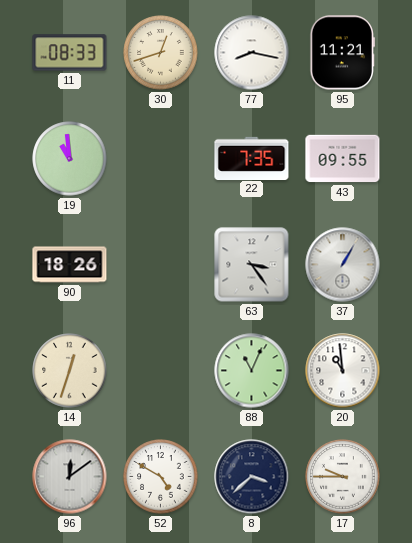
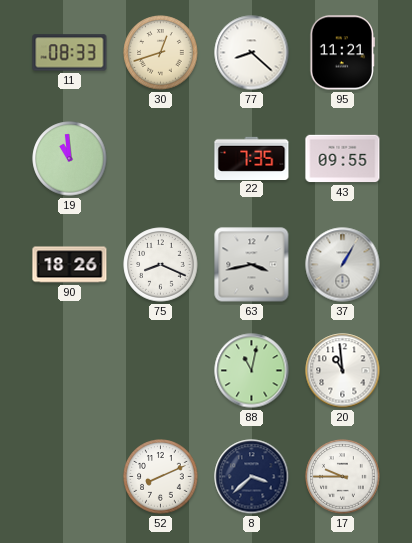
77: 8:17 -> 8:22
75: none -> 8:19
63: 3:24 -> 3:43
14: 12:33 -> none
88: 11:04 -> 11:02
96: 12:09 -> none
52: 4:50 -> 8:11
